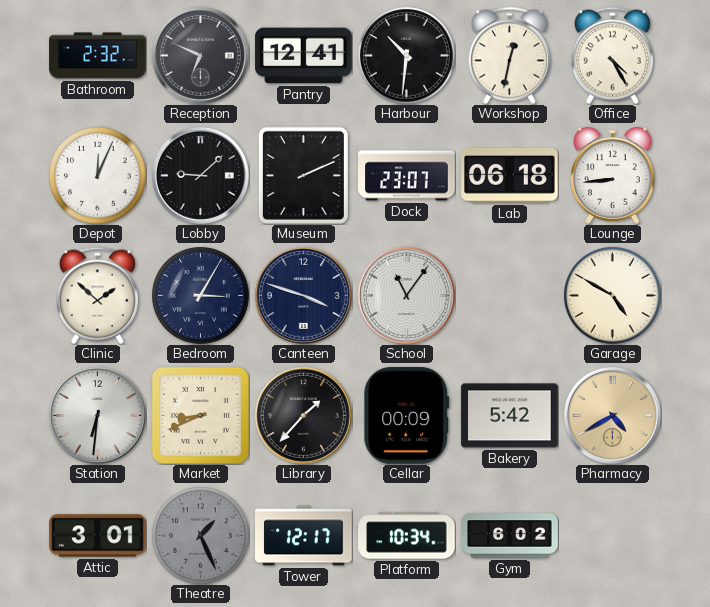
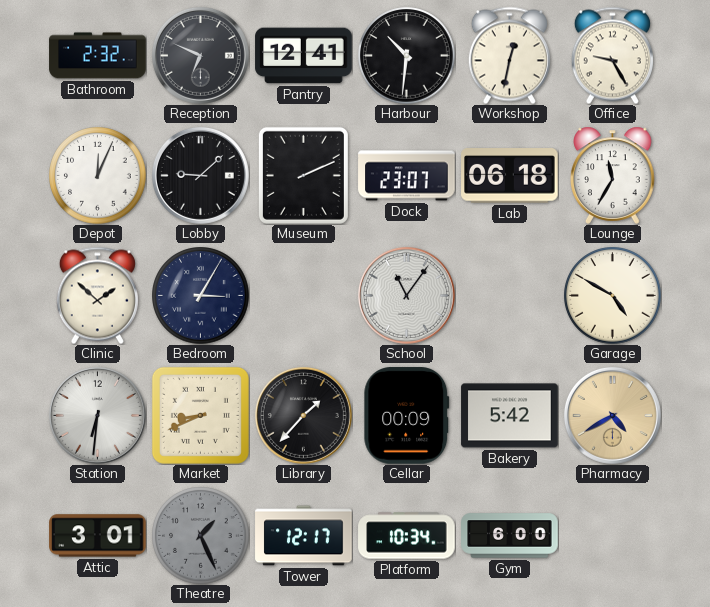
Office: 4:25 -> 9:25
Lounge: 8:44 -> 11:35
Canteen: 3:48 -> none
Gym: 6:02 -> 6:00
